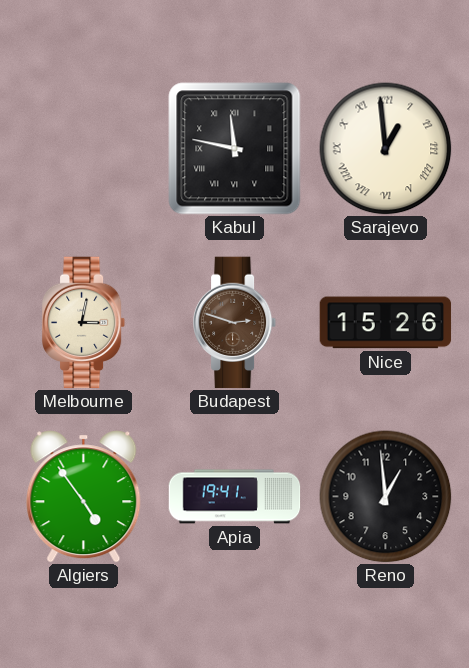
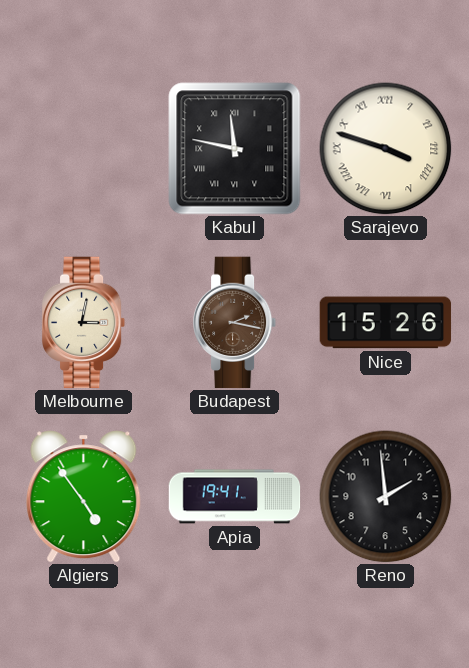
Sarajevo: 12:59 -> 3:48
Budapest: 2:48 -> 2:17
Reno: 12:59 -> 1:59
